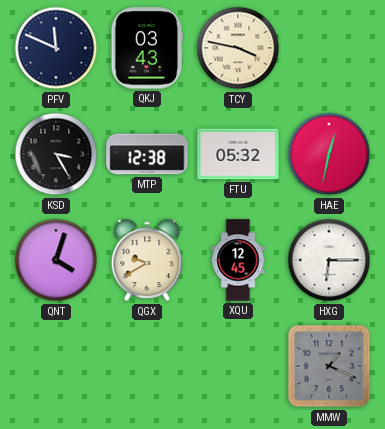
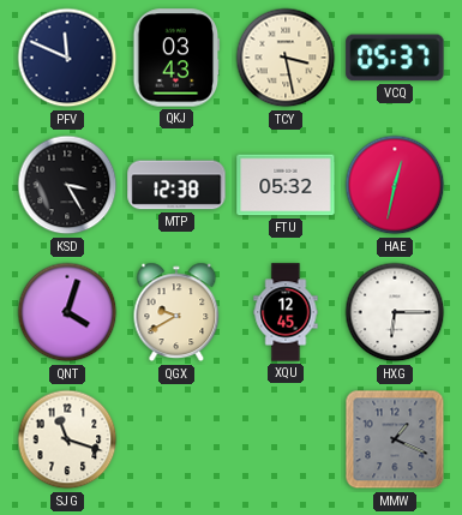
TCY: 3:47 -> 3:28
VCQ: none -> 05:37
SJG: none -> 11:18
